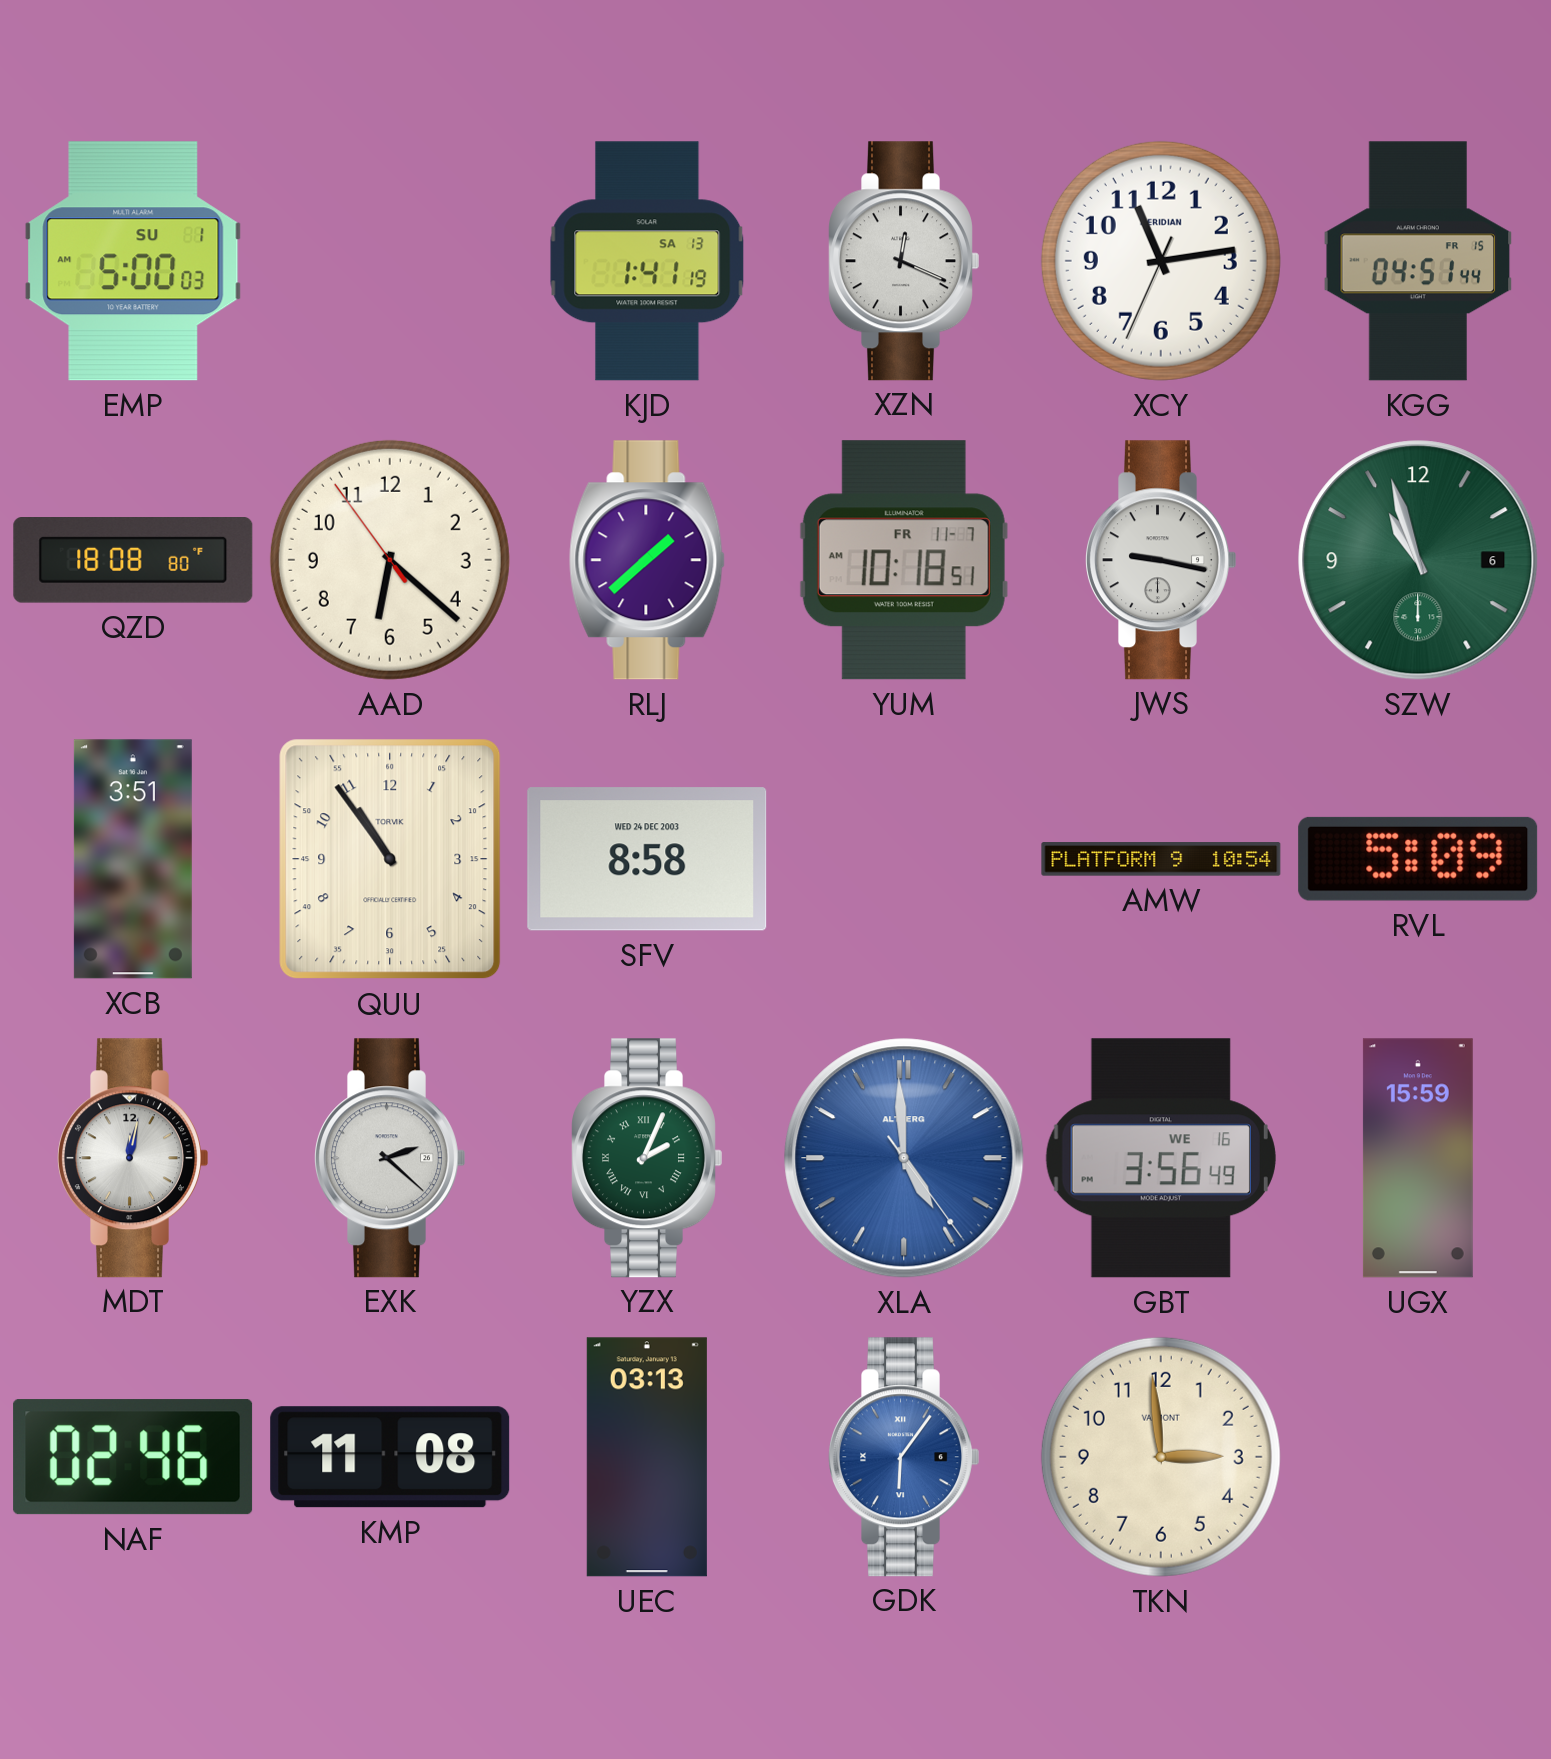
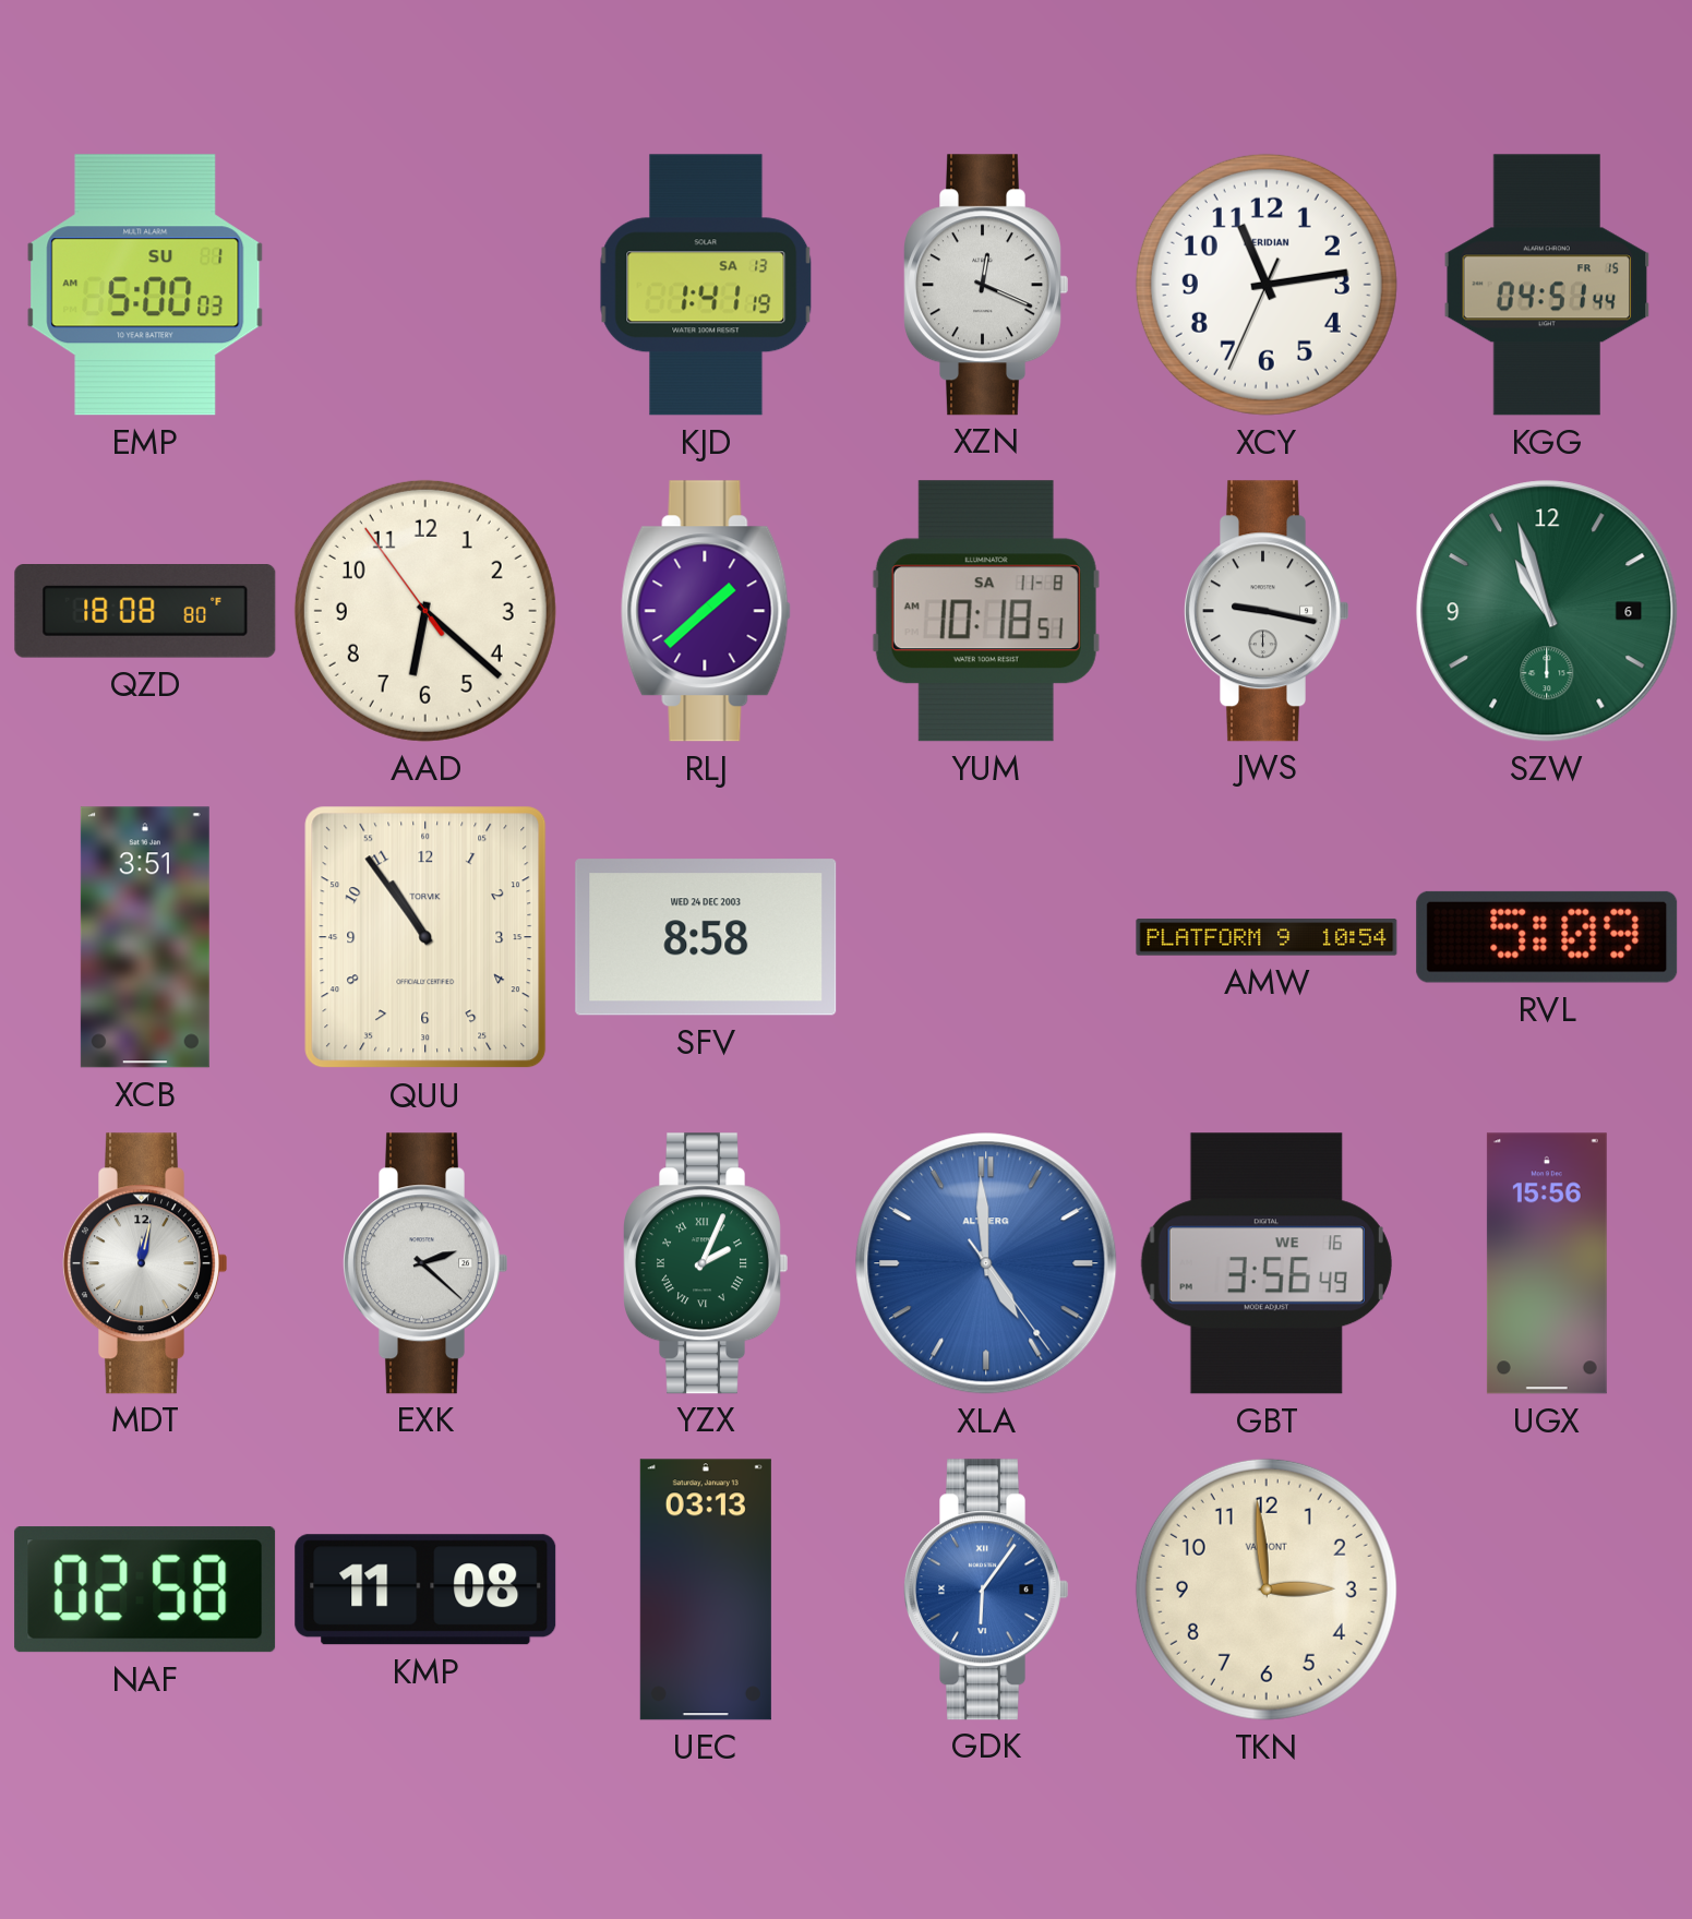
YUM date: FR 11-7 -> SA 11-8
UGX: 15:59 -> 15:56
NAF: 02:46 -> 02:58
